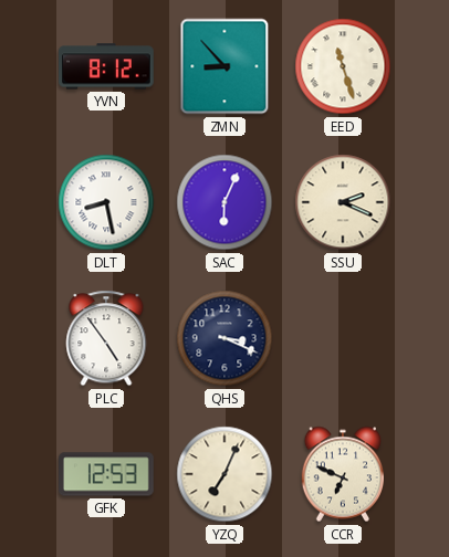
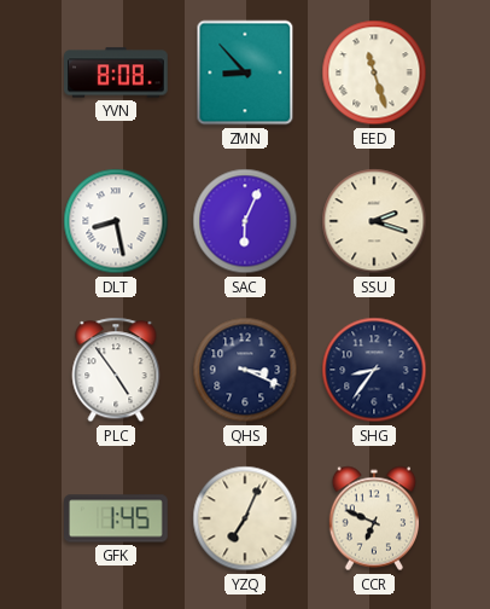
YVN: 8:12 -> 8:08
SSU: 2:19 -> 2:18
SHG: none -> 8:36
GFK: 12:53 -> 1:45
